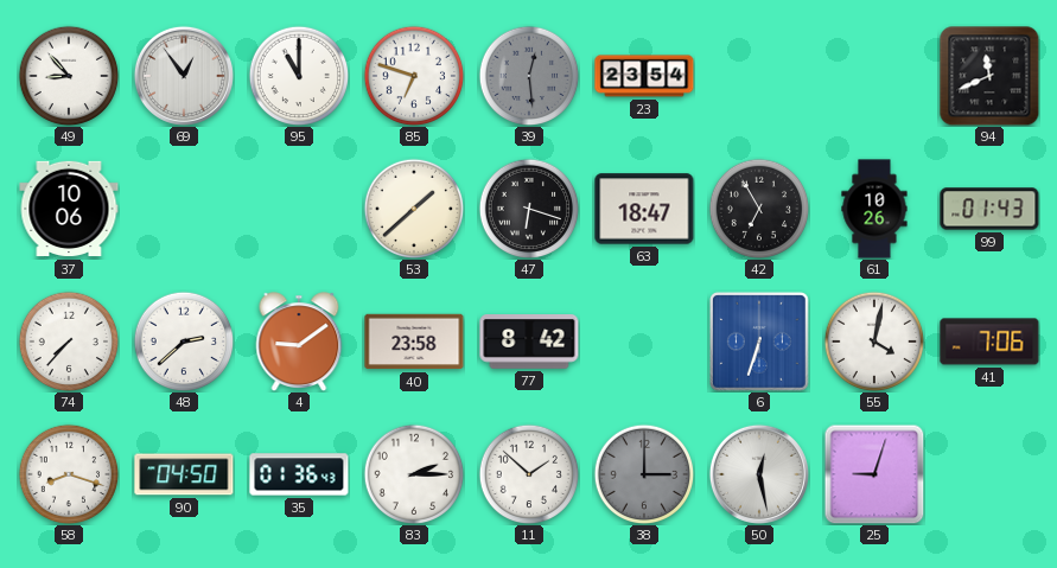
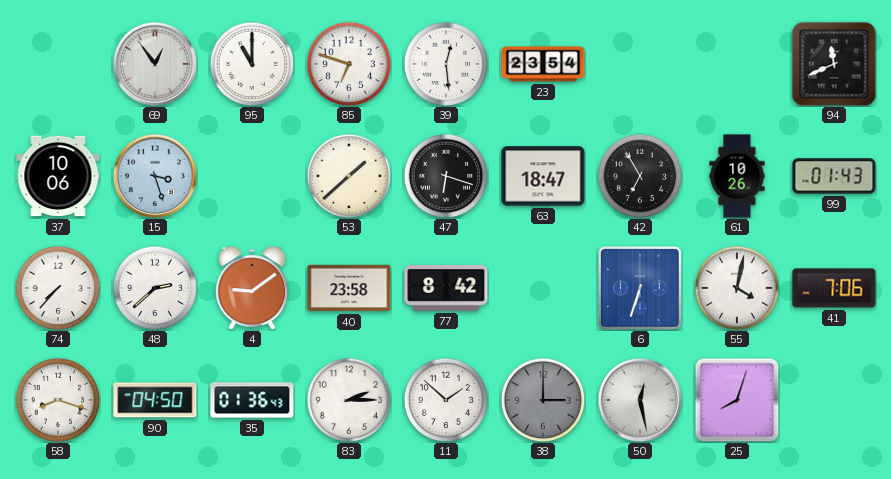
49: 8:53 -> none
39 dial: grey -> white
15: none -> 3:27
25: 9:03 -> 8:03
